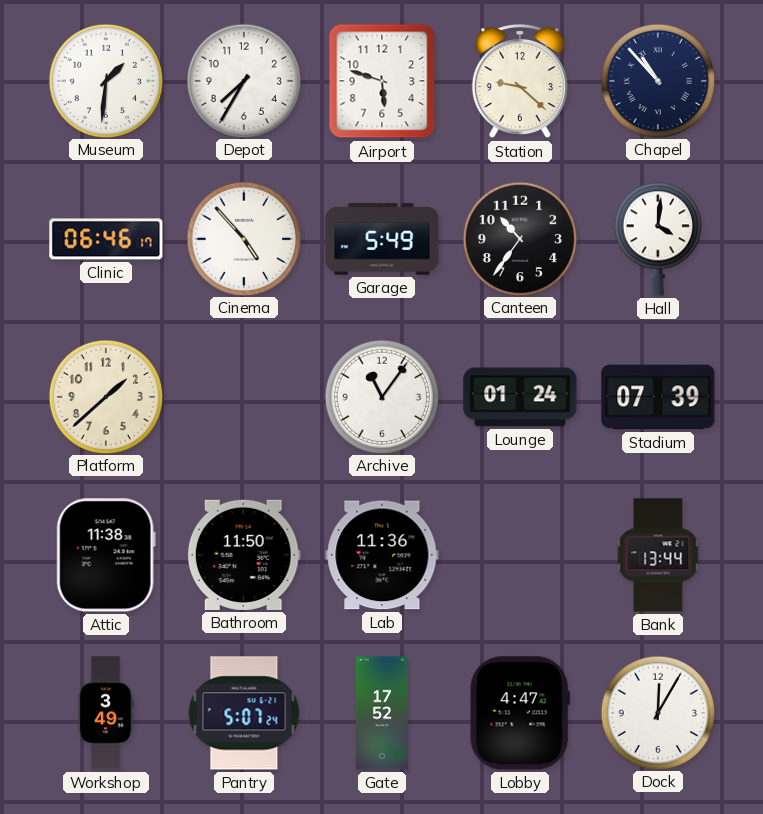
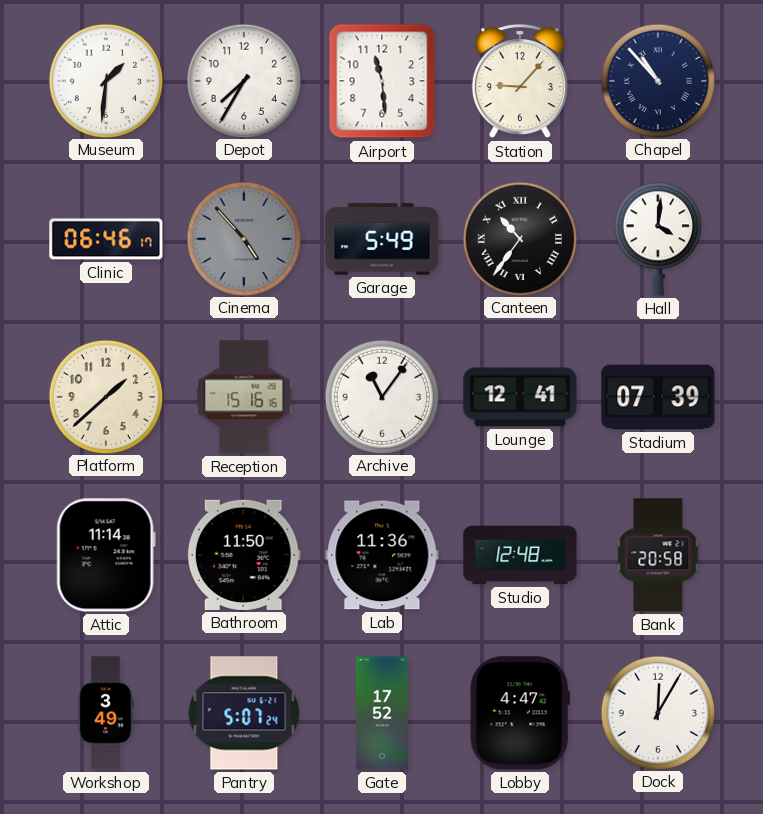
Airport: 5:48 -> 11:29
Station: 9:22 -> 9:07
Cinema dial: white -> grey
Canteen numerals: Arabic -> Roman
Reception: none -> 15:16
Lounge: 01:24 -> 12:41
Attic: 11:38 -> 11:14
Studio: none -> 12:48
Bank: 13:44 -> 20:58
